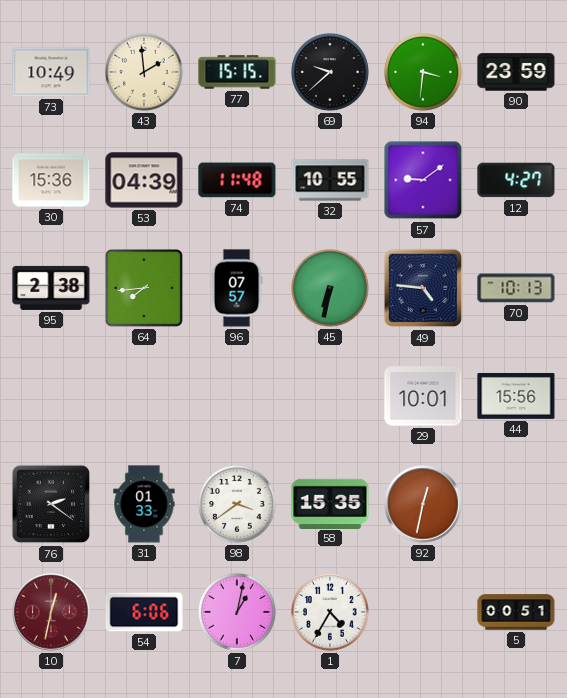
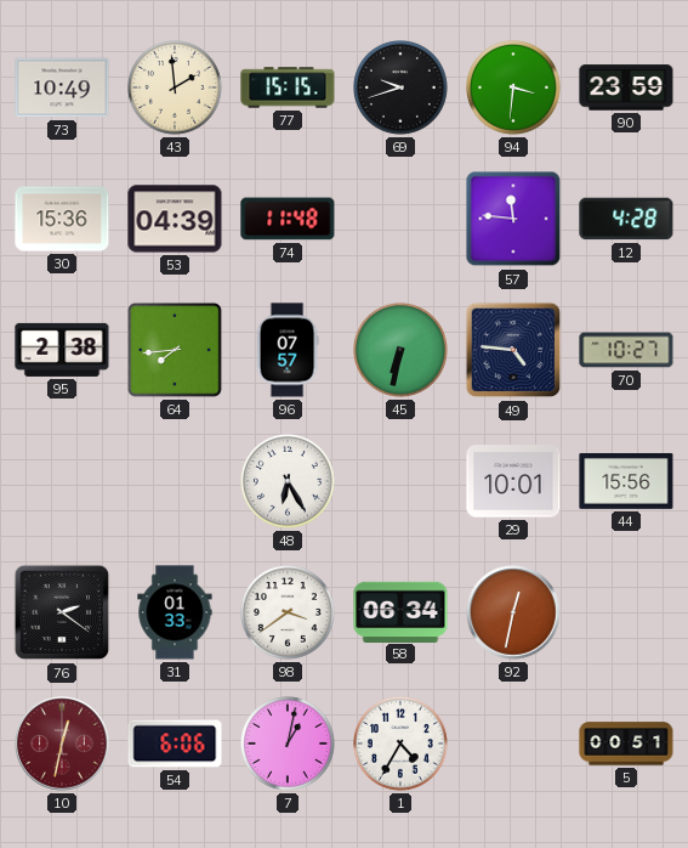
69: 9:38 -> 9:42
32: 10:55 -> none
57: 9:09 -> 11:46
12: 4:27 -> 4:28
70: 10:13 -> 10:27
48: none -> 6:25
58: 15:35 -> 06:34
